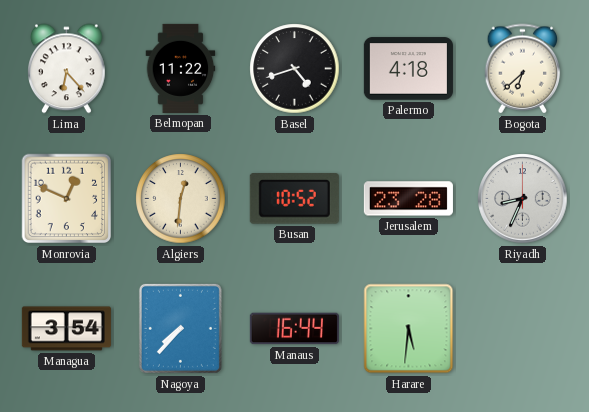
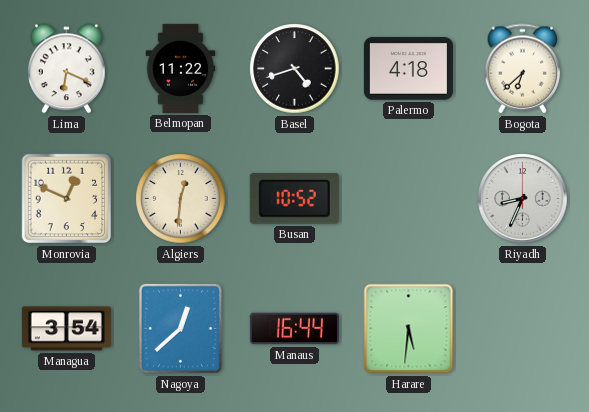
Lima: 6:23 -> 6:19
Jerusalem: 23:28 -> none
Nagoya: 7:37 -> 12:38
